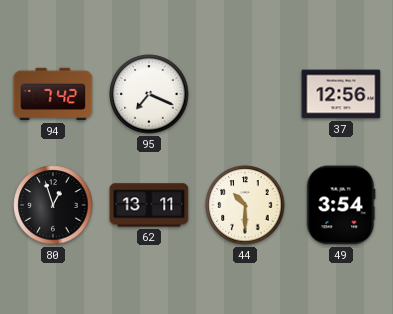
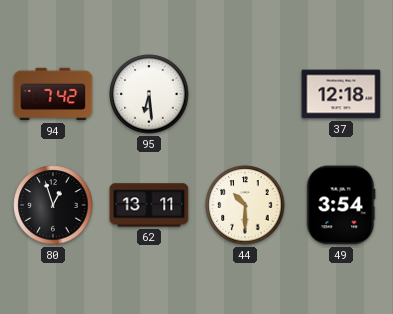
95: 7:19 -> 6:29
37: 12:56 -> 12:18
